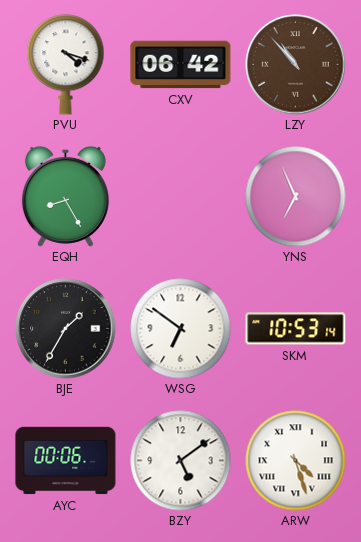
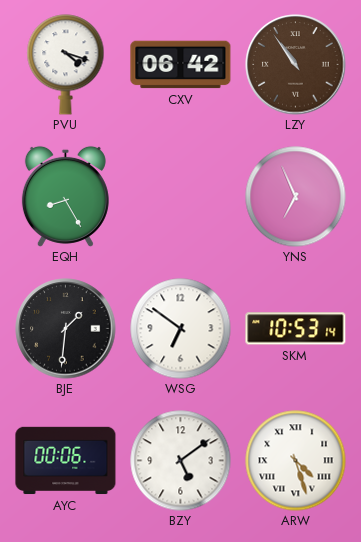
LZY: 10:53 -> 10:54
BJE: 1:35 -> 1:31
